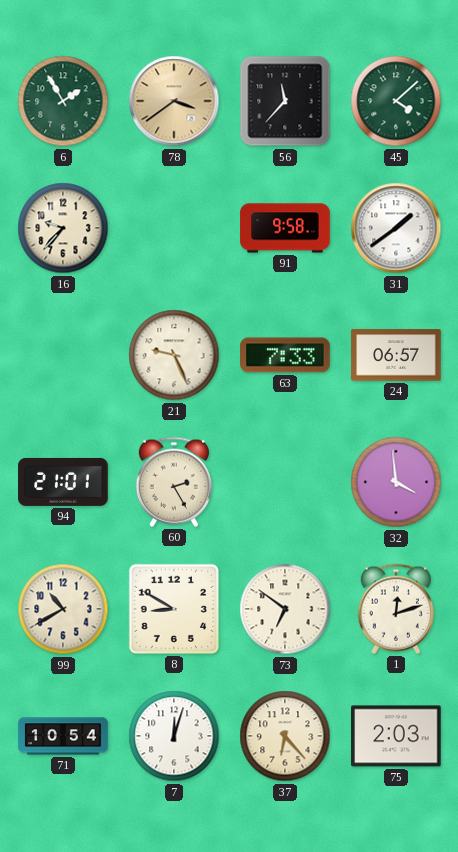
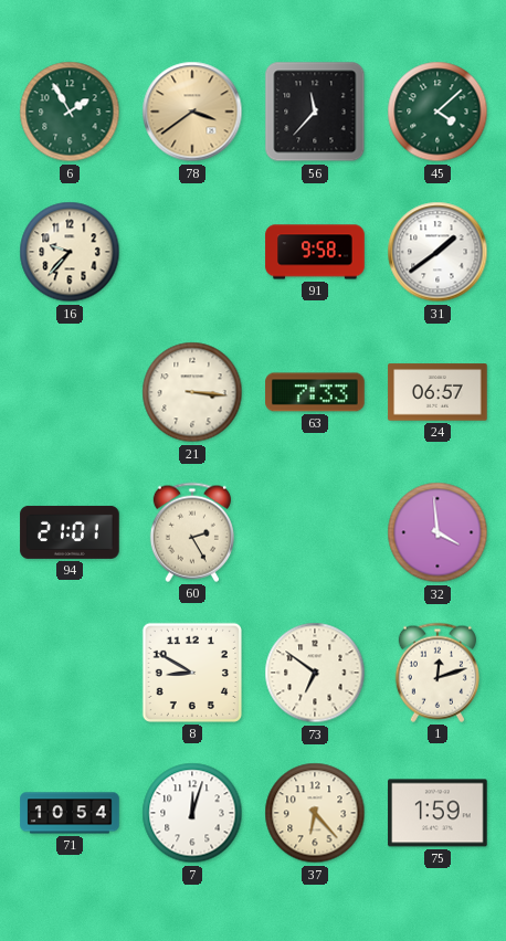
21: 9:26 -> 3:16
99: 10:40 -> none
75: 2:03 -> 1:59
